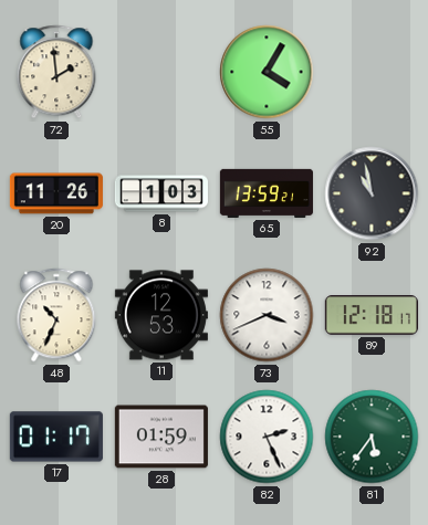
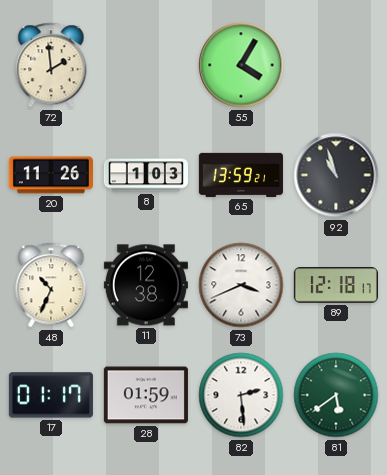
92: 10:58 -> 10:57
11: 12:53 -> 12:38
82: 2:26 -> 2:29
81: 5:36 -> 5:39
